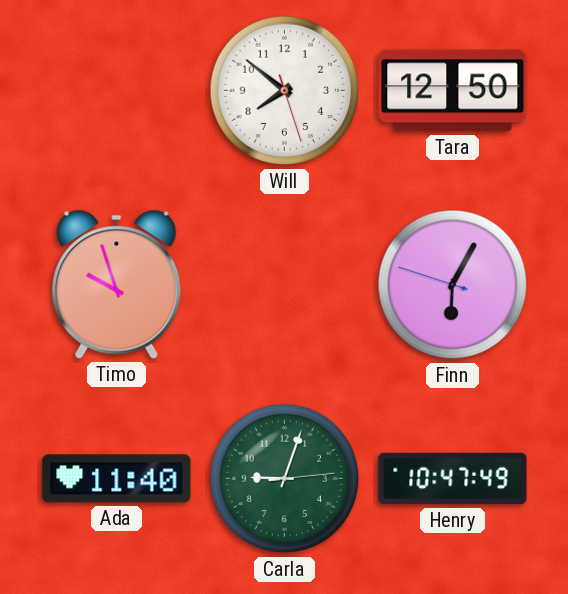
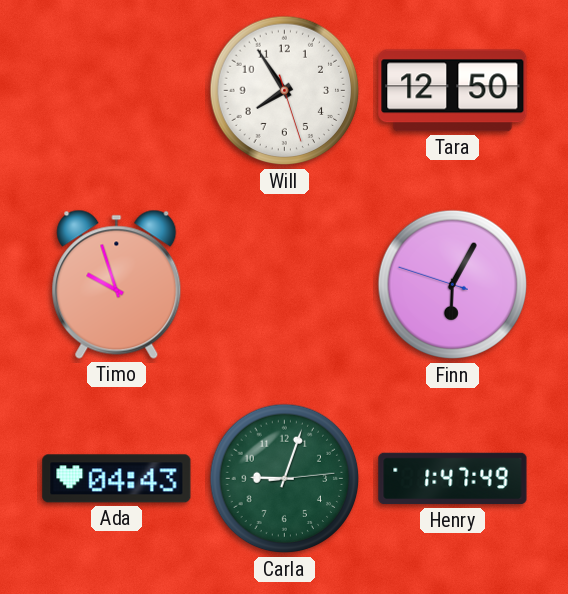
Will: 7:51 -> 7:54
Ada: 11:40 -> 04:43
Henry: 10:47 -> 1:47
